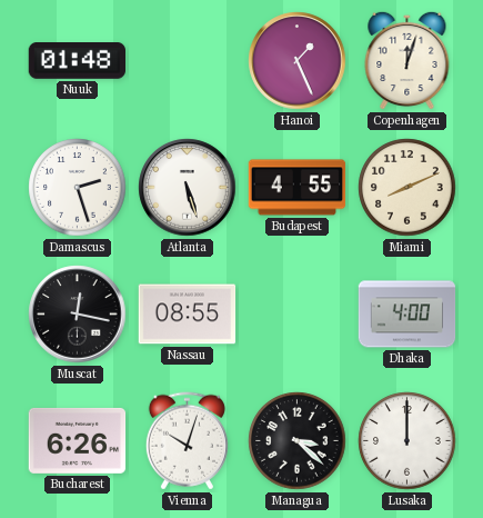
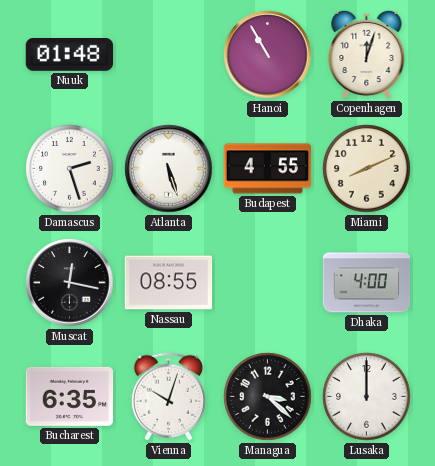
Hanoi: 1:26 -> 10:55
Bucharest: 6:26 -> 6:35
